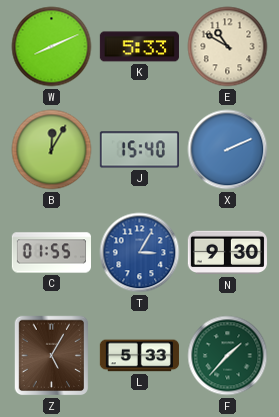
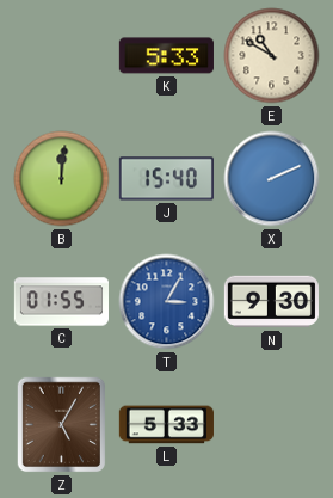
W: 8:11 -> none
B: 12:05 -> 12:01
F: 1:37 -> none
